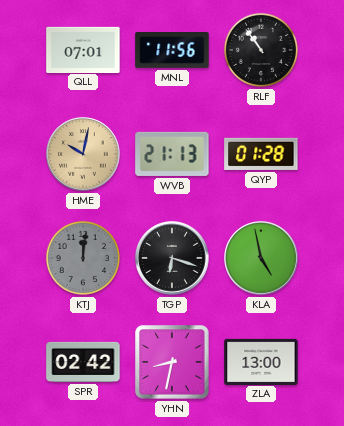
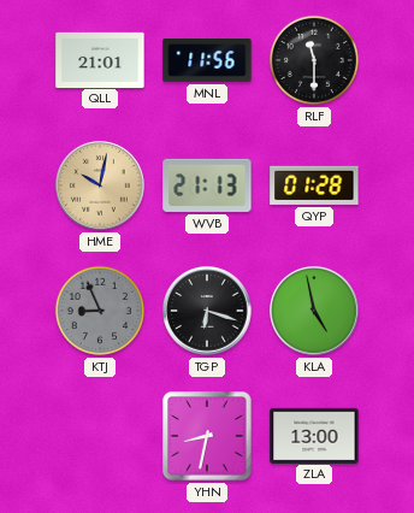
QLL: 07:01 -> 21:01
RLF: 10:54 -> 11:30
KTJ: 12:01 -> 8:56
SPR: 02:42 -> none
